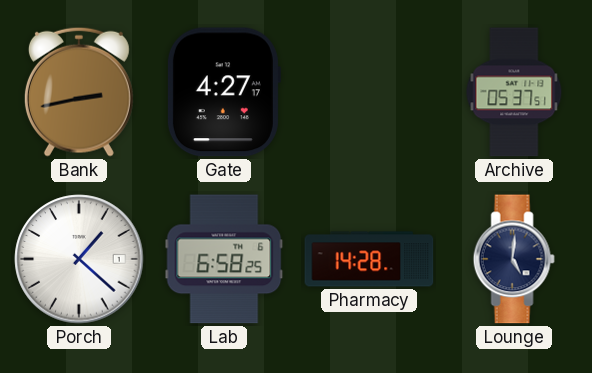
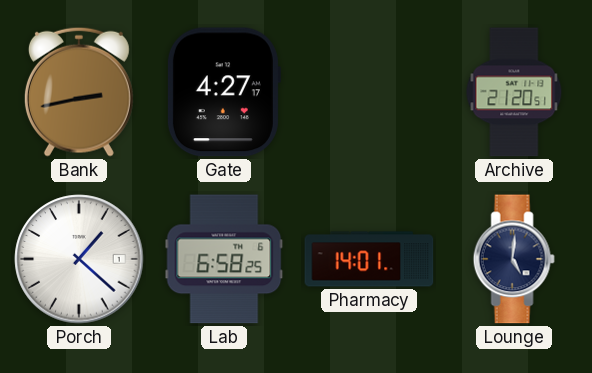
Archive: 05:37 -> 21:20
Pharmacy: 14:28 -> 14:01
